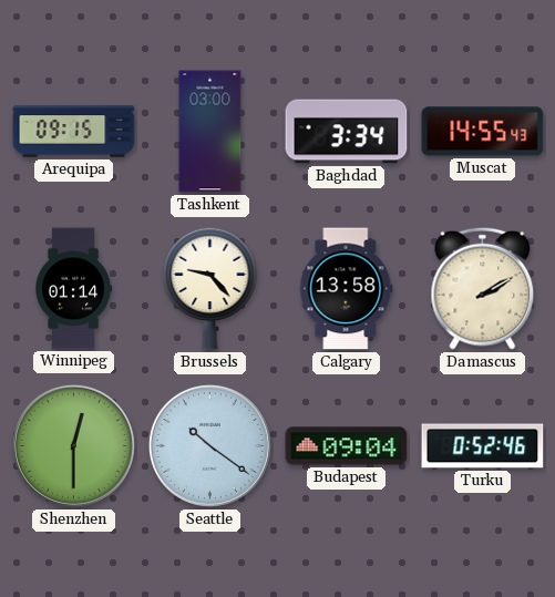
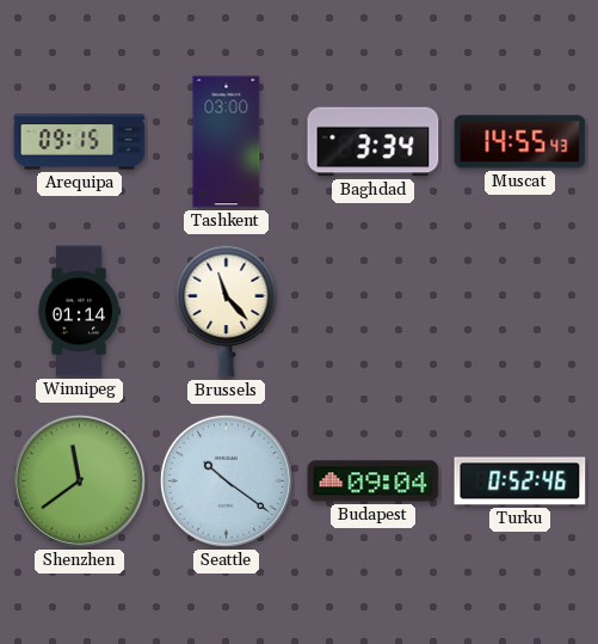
Brussels: 9:23 -> 11:23
Calgary: 13:58 -> none
Damascus: 2:10 -> none
Shenzhen: 12:30 -> 11:39
